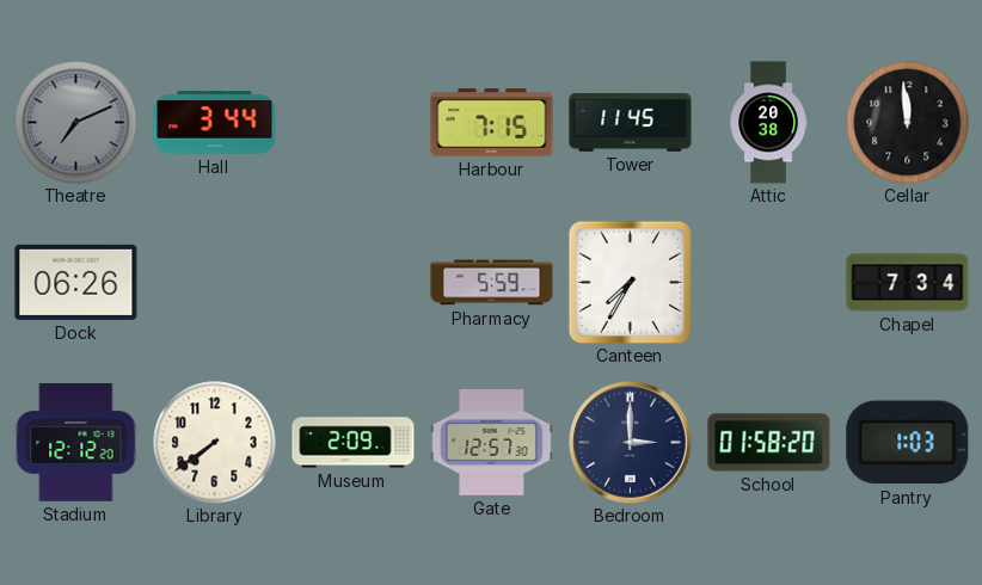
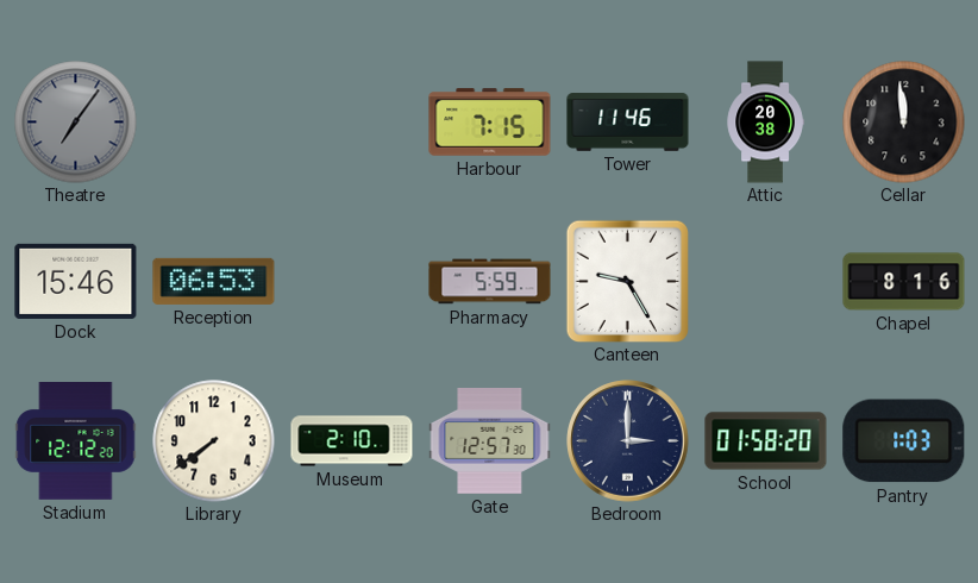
Theatre: 7:11 -> 7:06
Hall: 3:44 -> none
Tower: 11:45 -> 11:46
Dock: 06:26 -> 15:46
Reception: none -> 06:53
Canteen: 7:35 -> 9:25
Chapel: 7:34 -> 8:16
Museum: 2:09 -> 2:10
